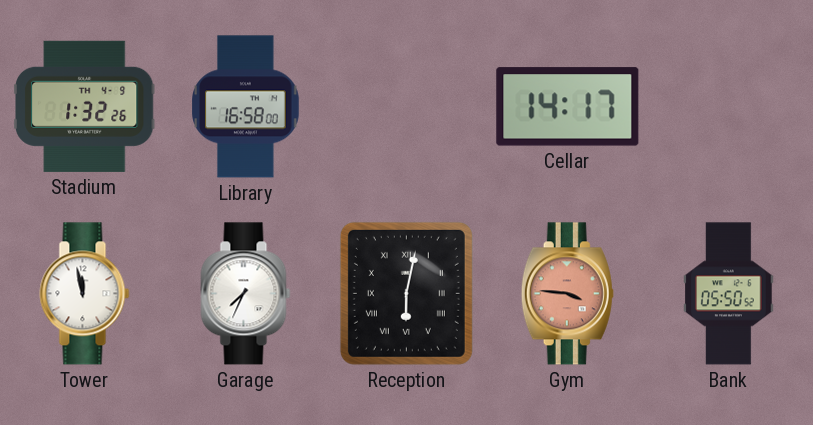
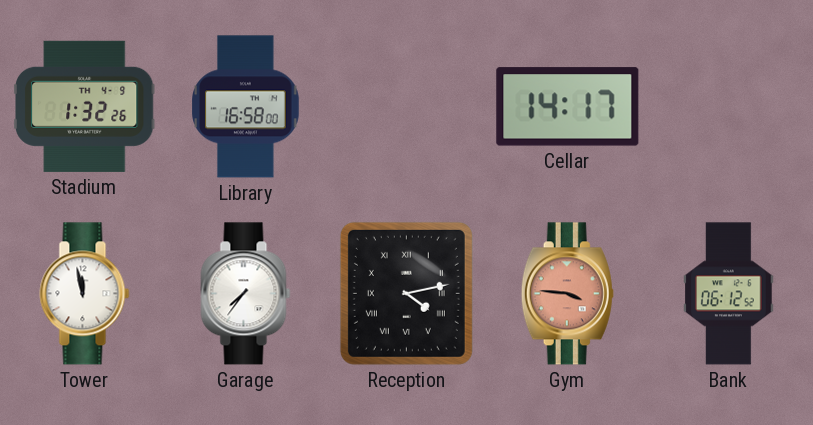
Garage: 7:34 -> 7:36
Reception: 6:02 -> 4:13
Bank: 05:50 -> 06:12
